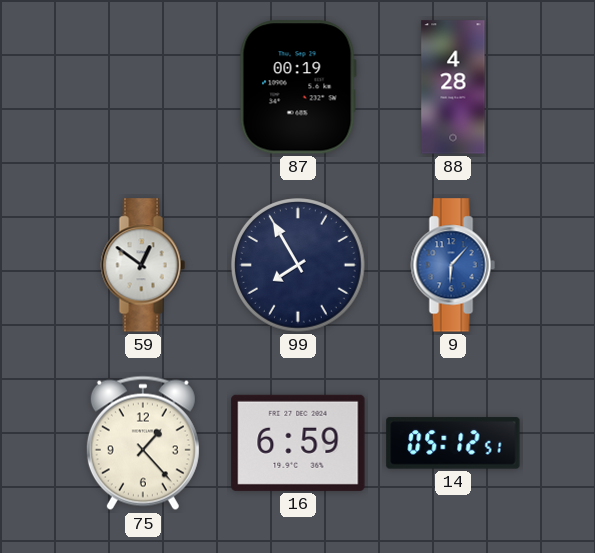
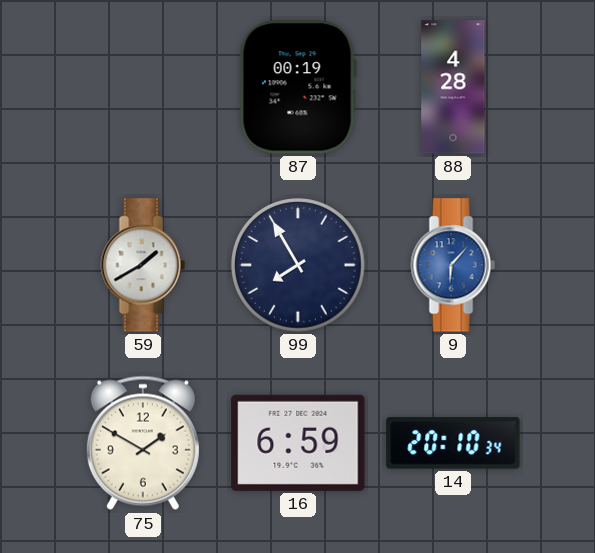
59: 12:51 -> 1:40
75: 1:23 -> 1:50
14: 05:12 -> 20:10
